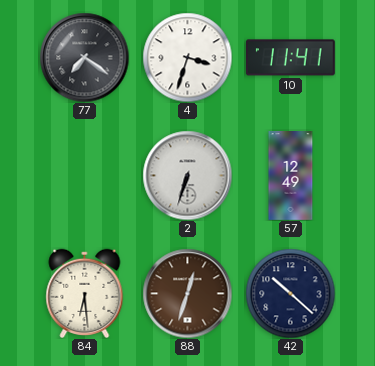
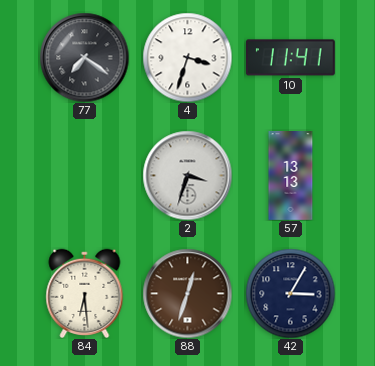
2: 6:33 -> 3:33
57: 12:49 -> 13:13
42: 10:22 -> 3:05
